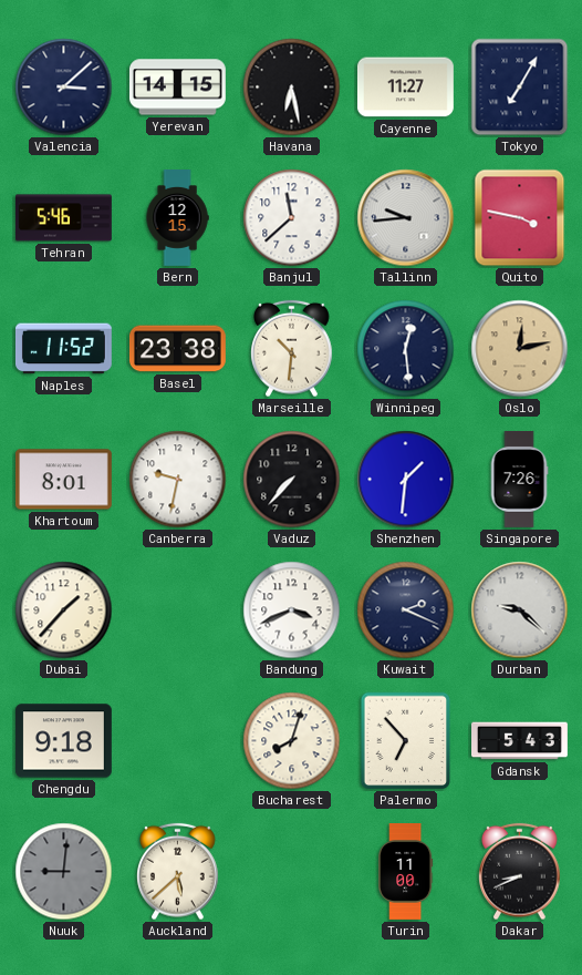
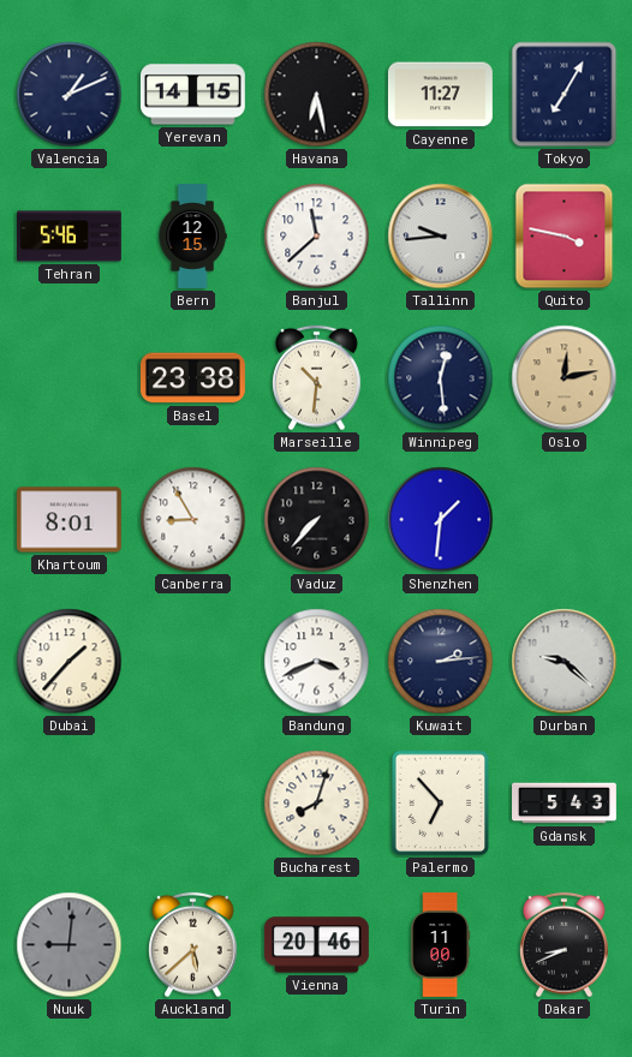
Valencia: 3:08 -> 1:11
Naples: 11:52 -> none
Canberra: 9:32 -> 8:55
Singapore: 7:26 -> none
Kuwait: 2:19 -> 2:14
Chengdu: 9:18 -> none
Vienna: none -> 20:46
